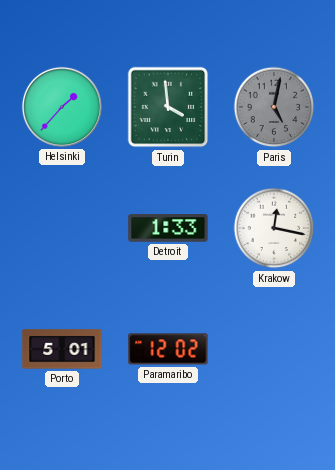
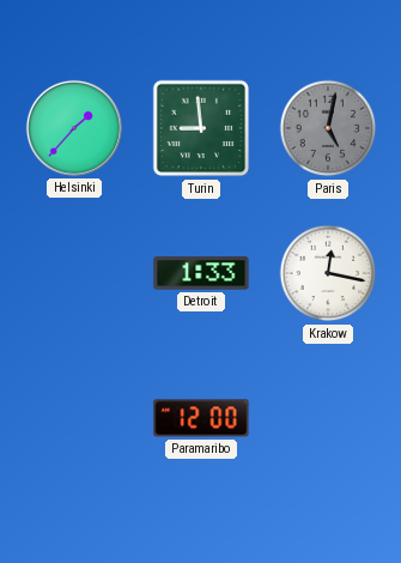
Turin: 3:59 -> 8:59
Porto: 5:01 -> none
Paramaribo: 12:02 -> 12:00
